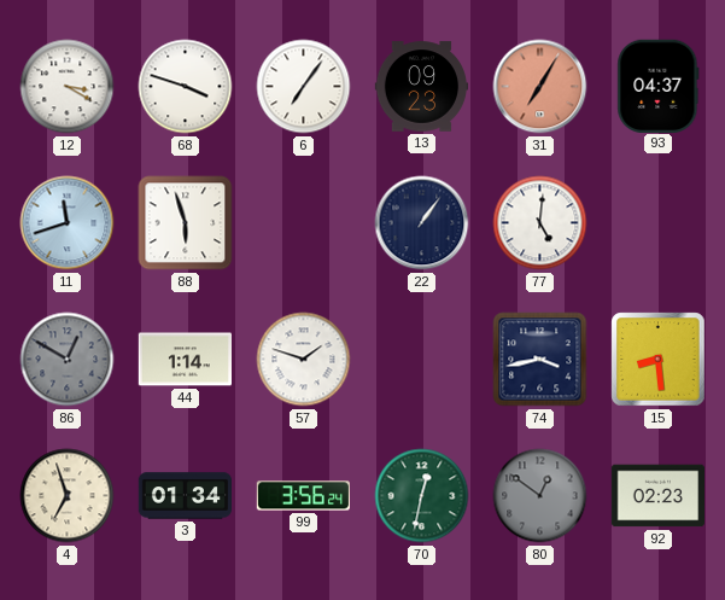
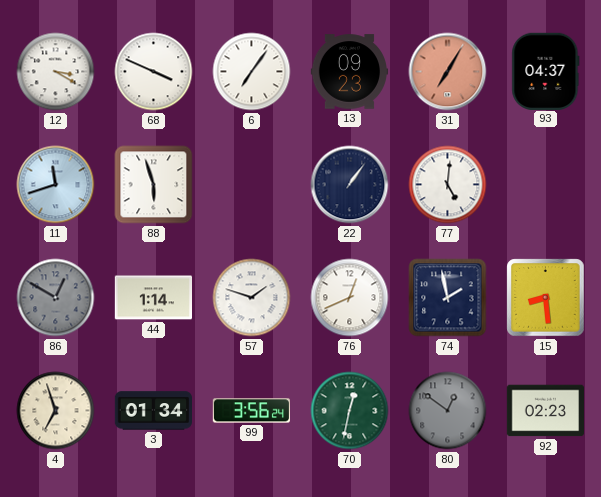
68: 3:48 -> 3:49
76: none -> 12:41
74: 3:43 -> 1:58
